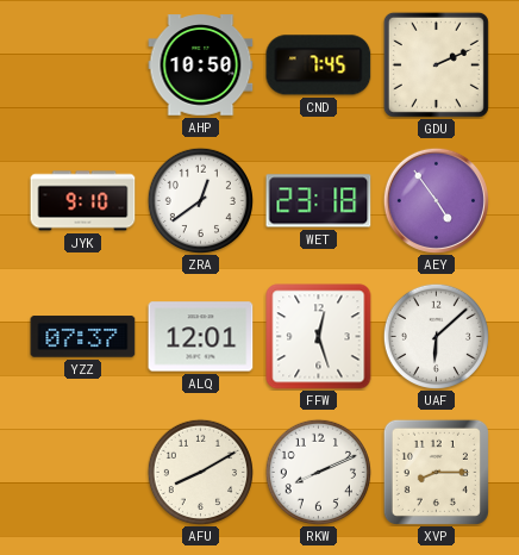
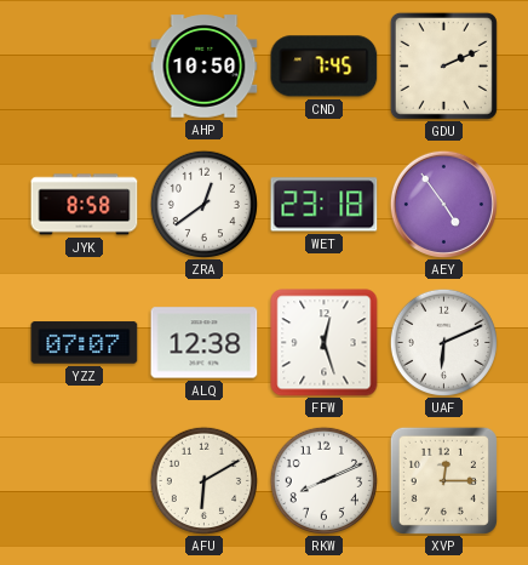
JYK: 9:10 -> 8:58
YZZ: 07:37 -> 07:07
ALQ: 12:01 -> 12:38
UAF: 6:08 -> 6:11
AFU: 8:10 -> 6:10
XVP: 8:15 -> 12:15
